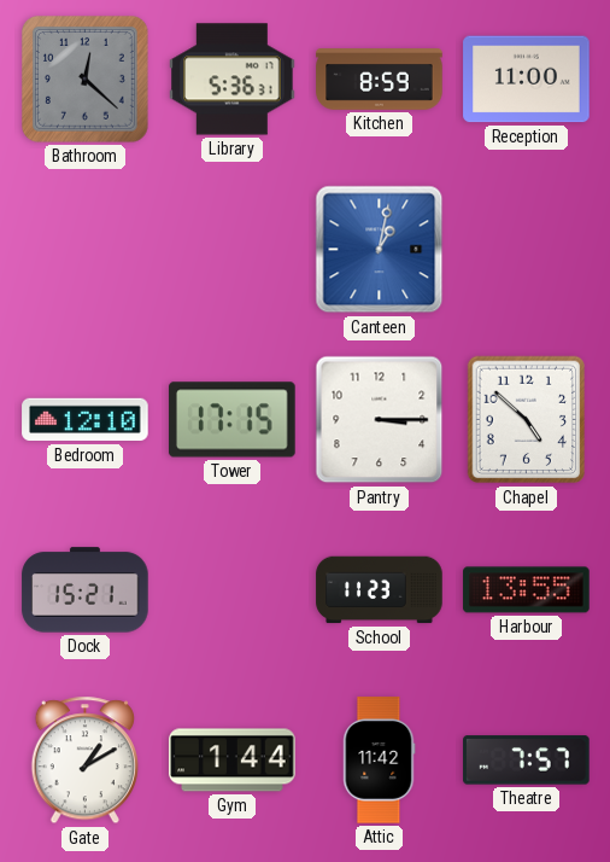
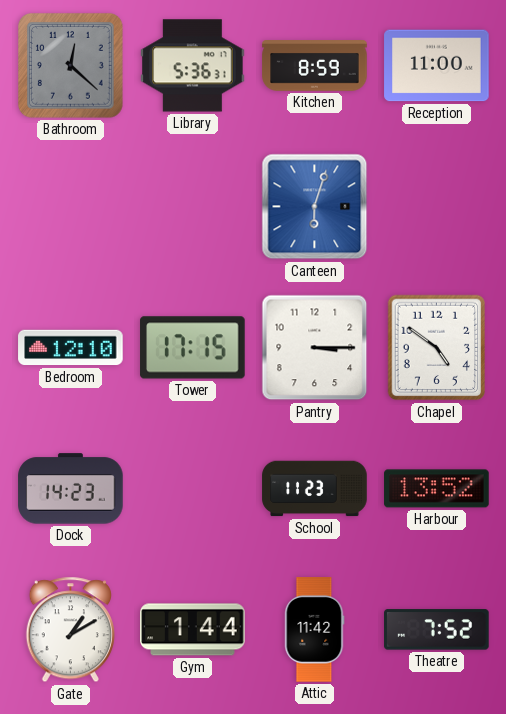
Canteen: 1:02 -> 6:03
Chapel: 4:52 -> 4:51
Dock: 15:21 -> 14:23
Harbour: 13:55 -> 13:52
Theatre: 7:57 -> 7:52
